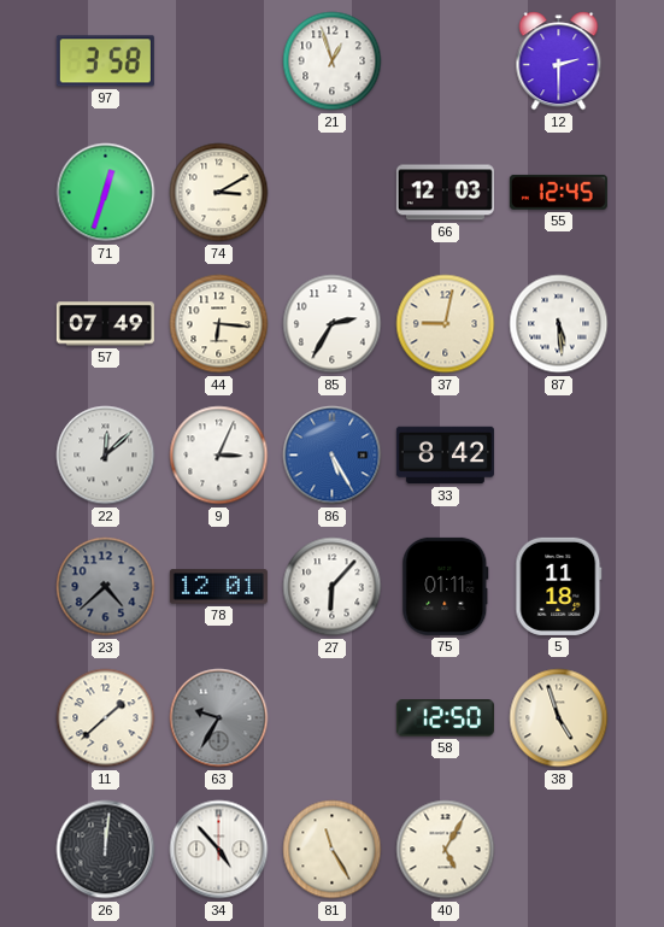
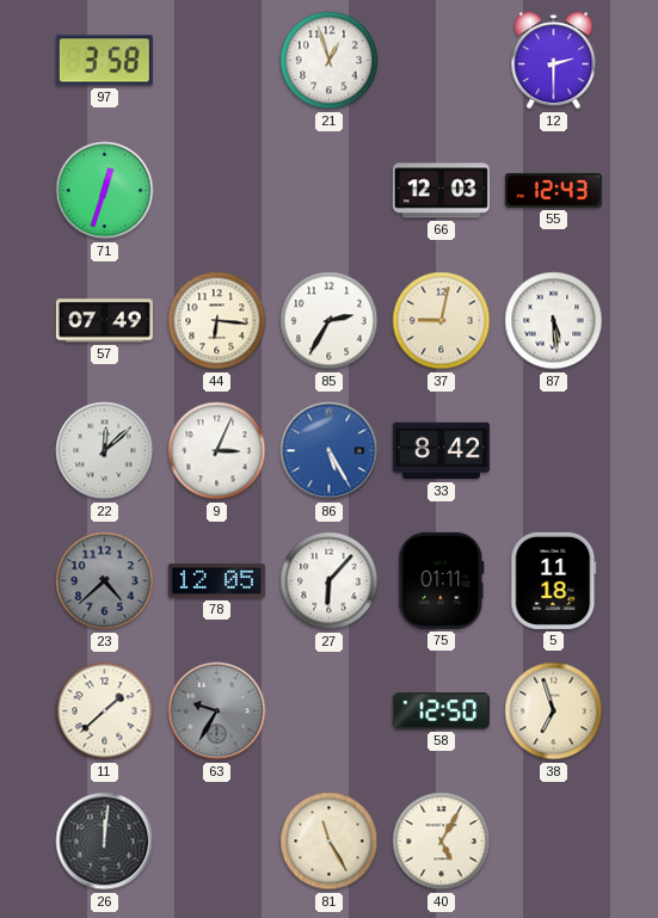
74: 3:10 -> none
55: 12:45 -> 12:43
78: 12:01 -> 12:05
38: 4:57 -> 6:57
34: 4:53 -> none
